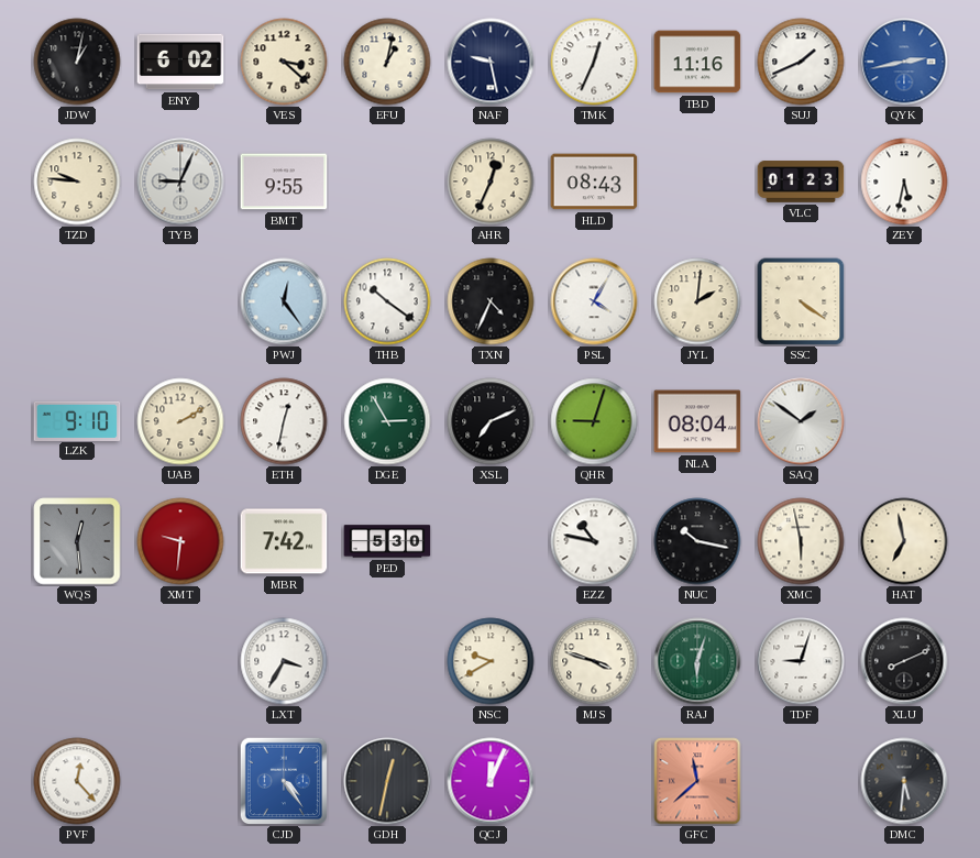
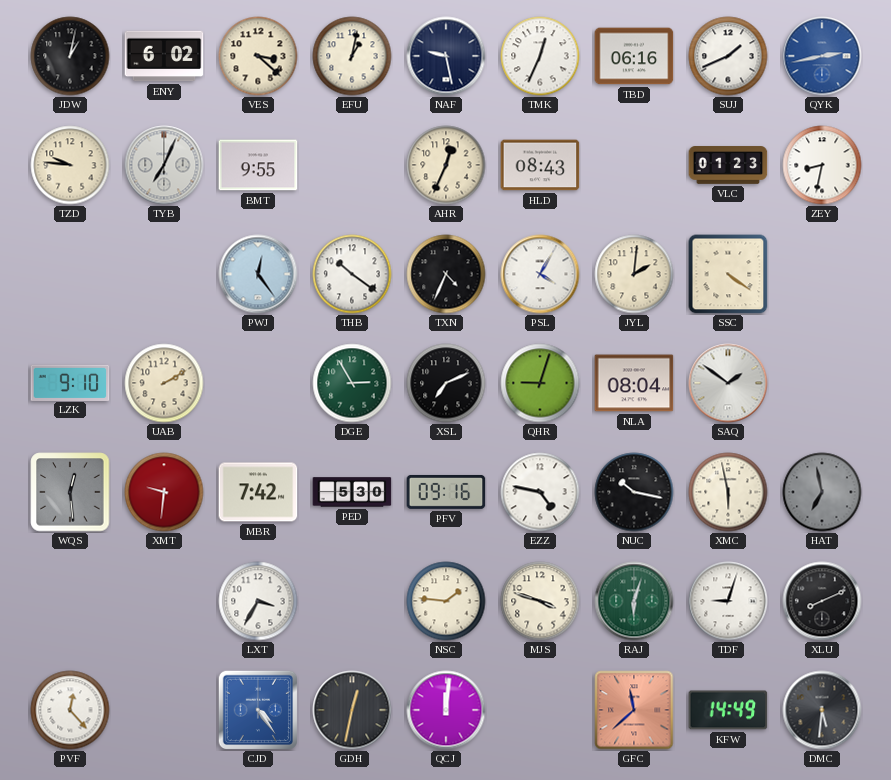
TBD: 11:16 -> 06:16
TYB: 9:04 -> 7:04
ZEY: 5:32 -> 8:32
ETH: 12:32 -> none
PFV: none -> 09:16
EZZ: 10:47 -> 4:47
HAT dial: cream -> grey
NSC: 9:40 -> 1:46
QCJ: 12:04 -> 12:01
KFW: none -> 14:49
